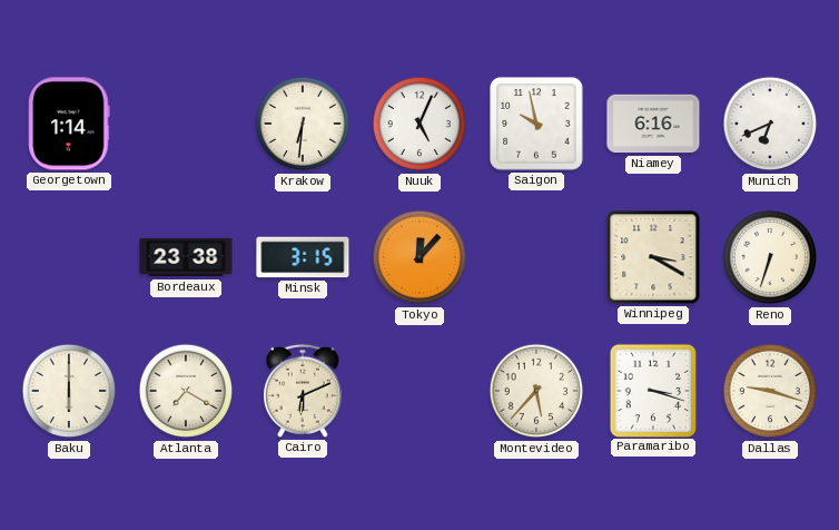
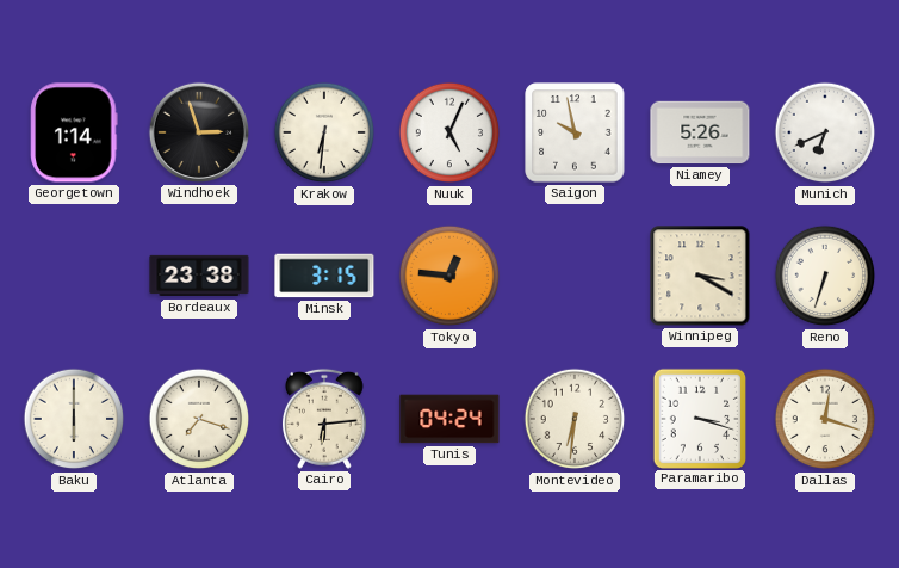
Windhoek: none -> 2:57
Niamey: 6:16 -> 5:26
Tokyo: 12:07 -> 12:46
Atlanta: 7:20 -> 7:18
Cairo: 6:11 -> 6:14
Tunis: none -> 04:24
Montevideo: 5:37 -> 6:31
Dallas: 9:18 -> 12:18
